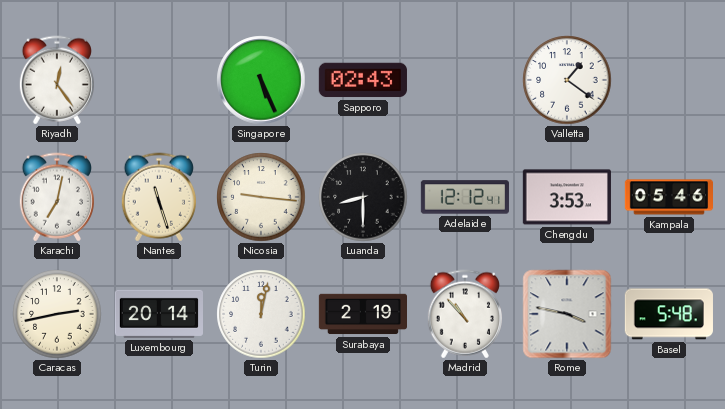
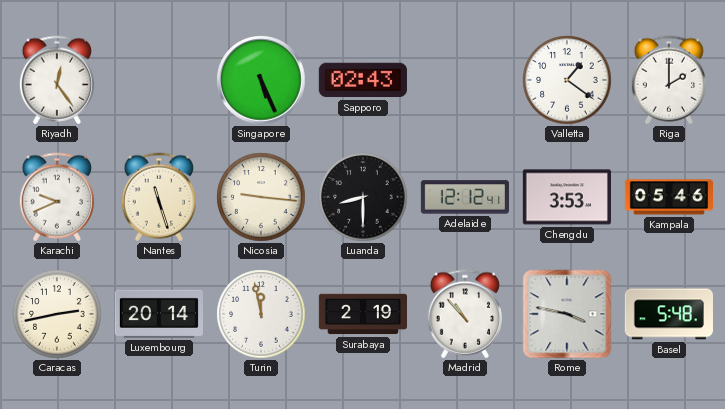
Riga: none -> 2:00
Karachi: 7:02 -> 9:41
Turin: 12:02 -> 11:58
